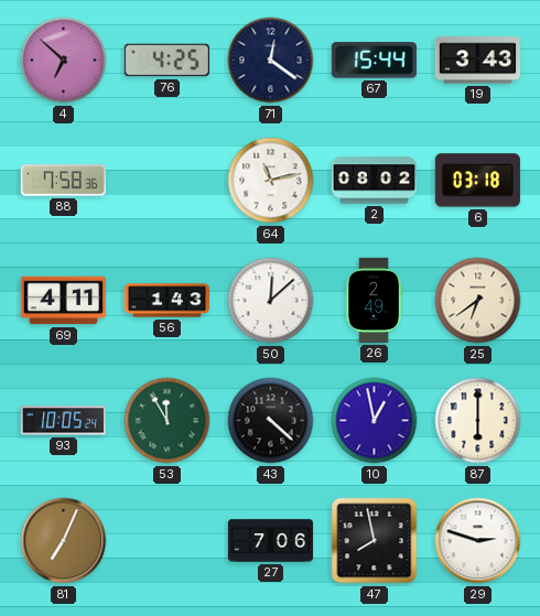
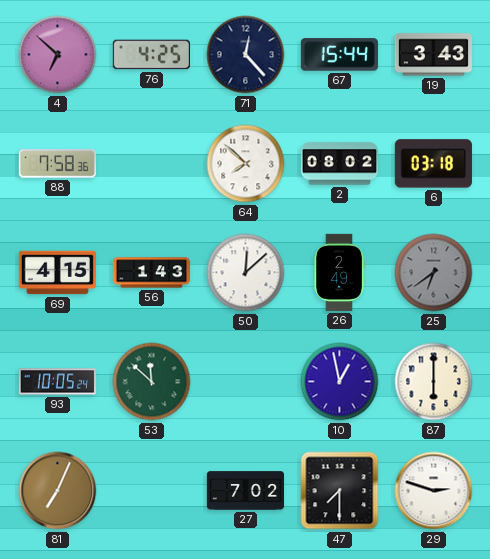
71: 12:21 -> 12:23
64: 11:13 -> 7:52
69: 4:11 -> 4:15
25 dial: cream -> grey
53: 11:55 -> 11:52
43: 4:22 -> none
27: 7:06 -> 7:02
47: 7:58 -> 7:30
